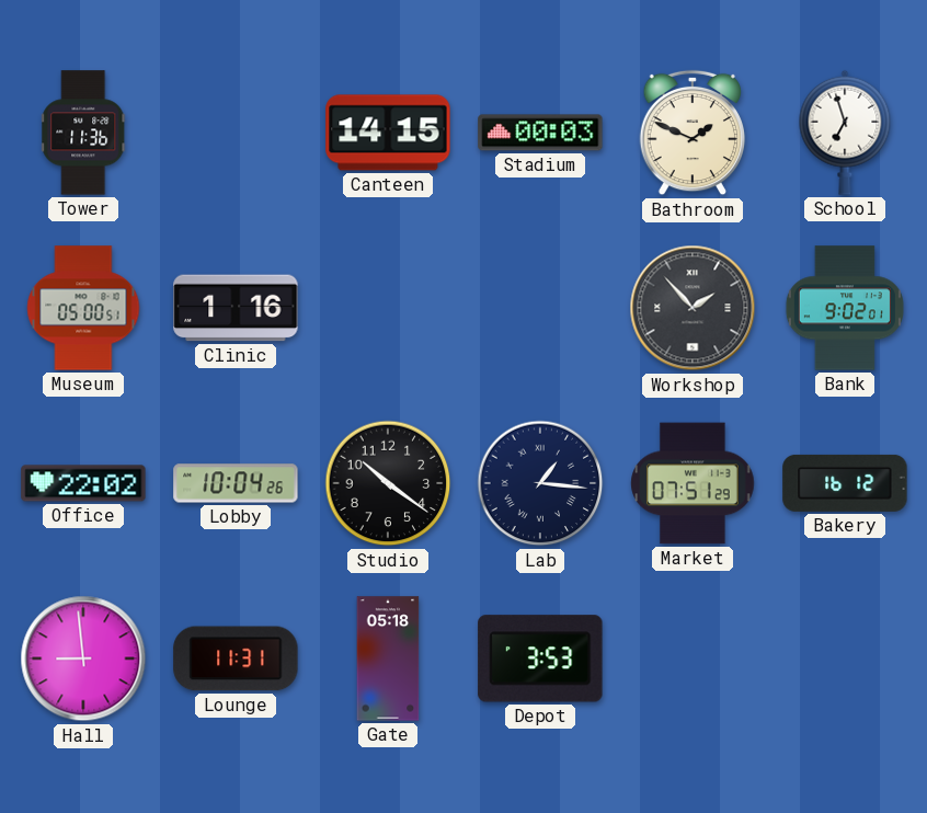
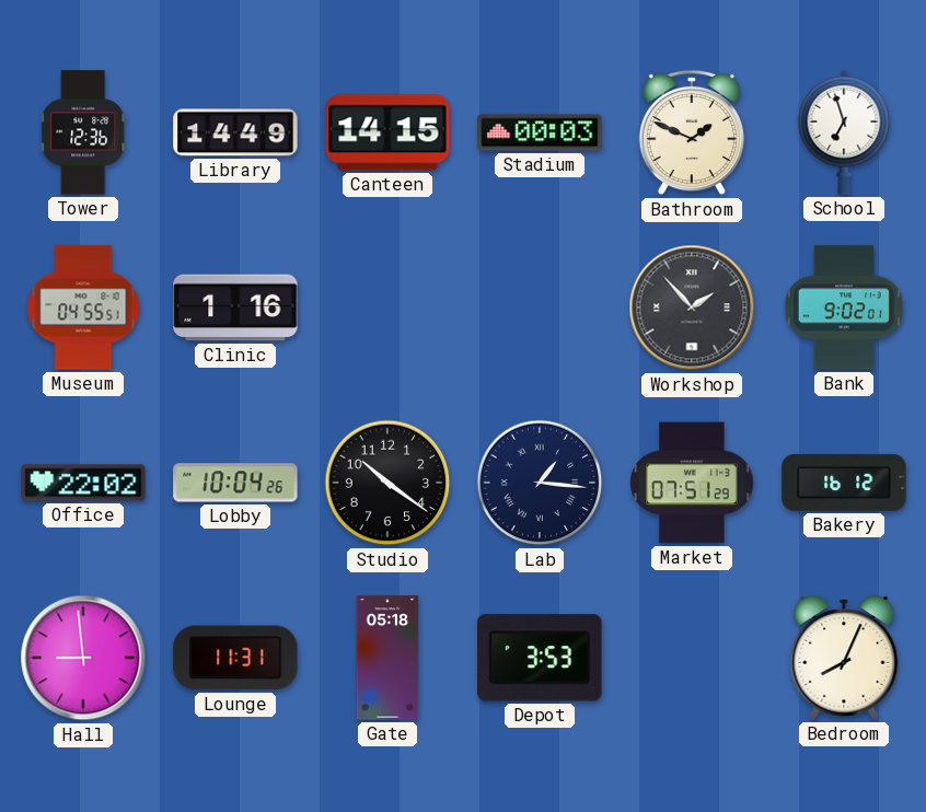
Tower: 11:36 -> 12:36
Library: none -> 14:49
Museum: 05:00 -> 04:55
Bedroom: none -> 8:04
